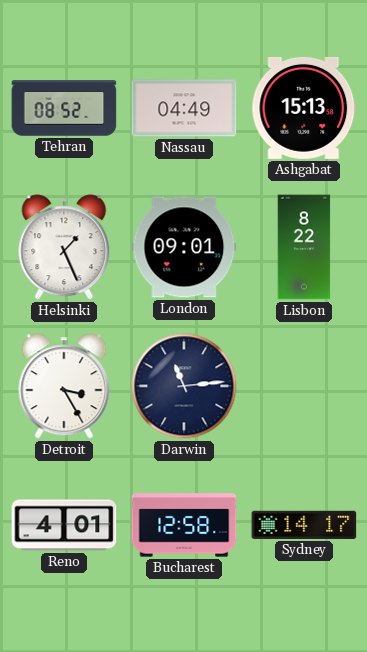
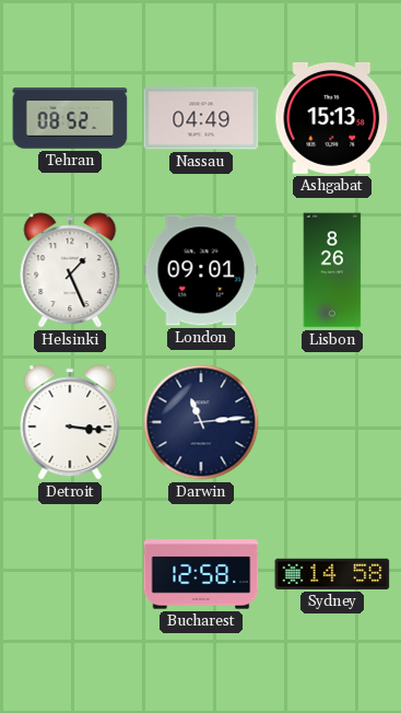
Lisbon: 8:22 -> 8:26
Detroit: 3:25 -> 3:16
Reno: 4:01 -> none
Sydney: 14:17 -> 14:58
